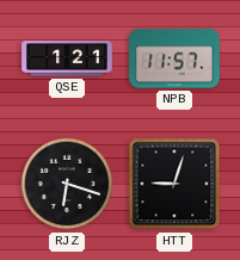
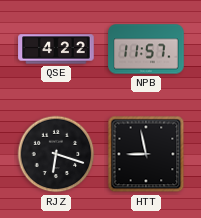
QSE: 1:21 -> 4:22
HTT: 9:03 -> 8:58
